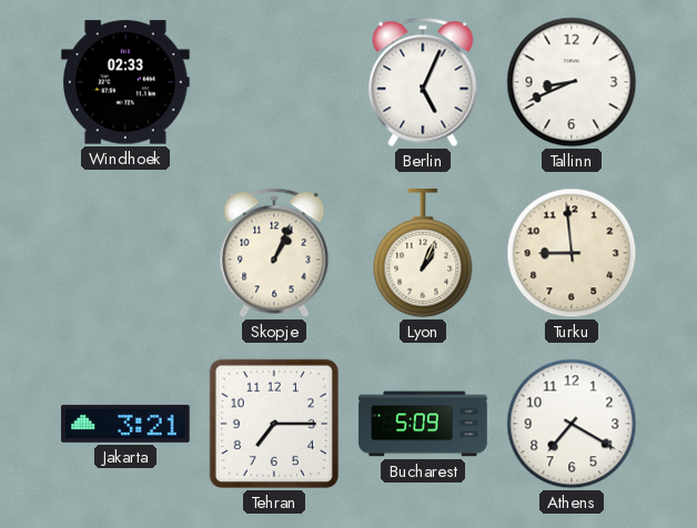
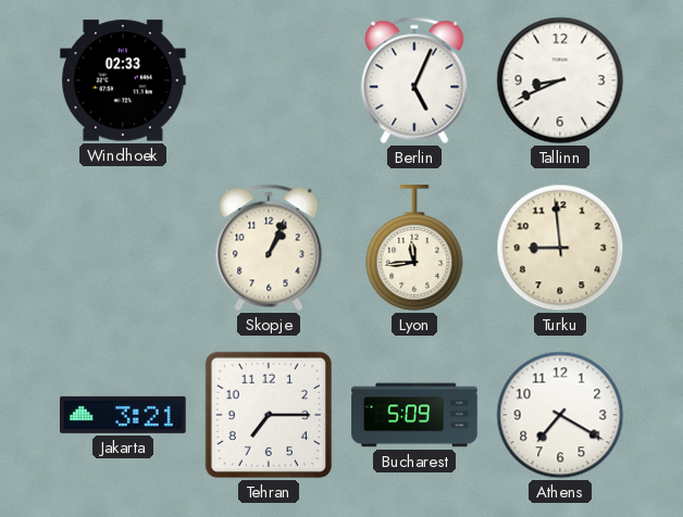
Lyon: 1:04 -> 11:44
